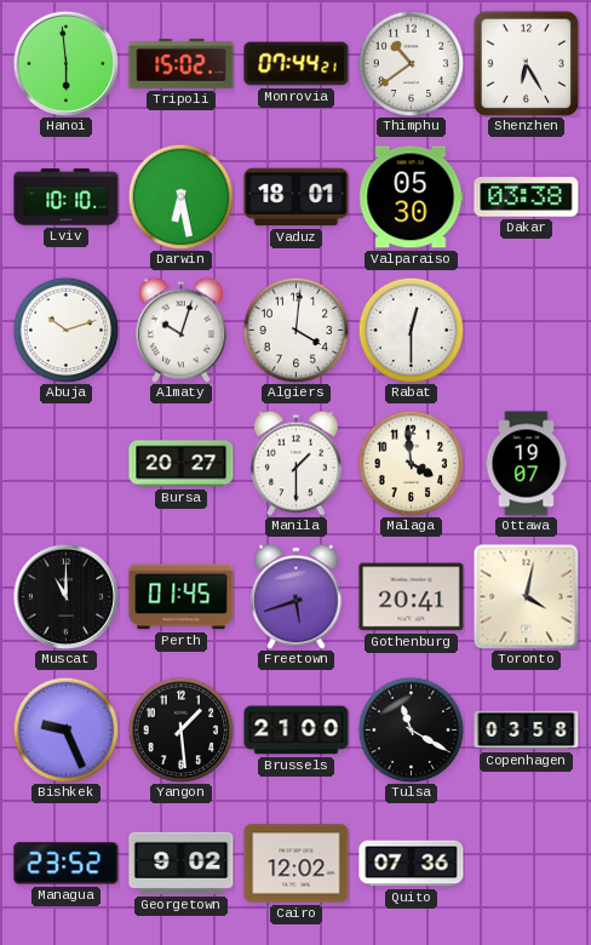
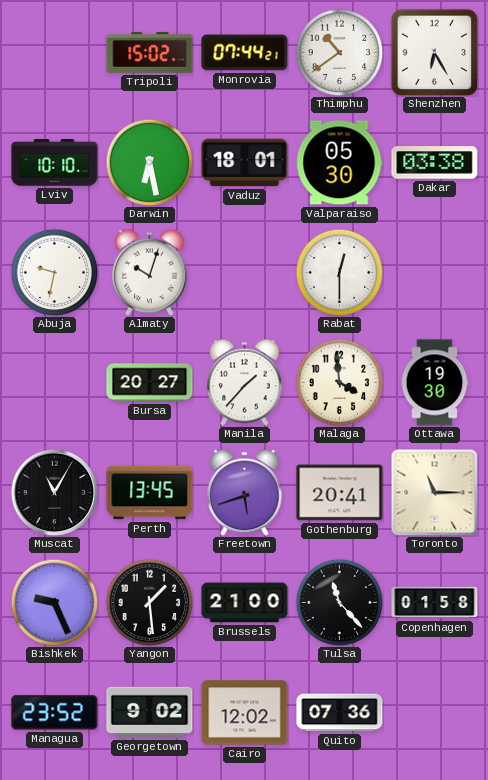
Hanoi: 5:59 -> none
Abuja: 10:12 -> 9:32
Algiers: 4:01 -> none
Manila: 1:30 -> 1:37
Ottawa: 19:07 -> 19:30
Muscat: 11:00 -> 11:05
Perth: 01:45 -> 13:45
Toronto: 4:02 -> 11:15
Tulsa: 11:20 -> 11:23
Copenhagen: 03:58 -> 01:58
